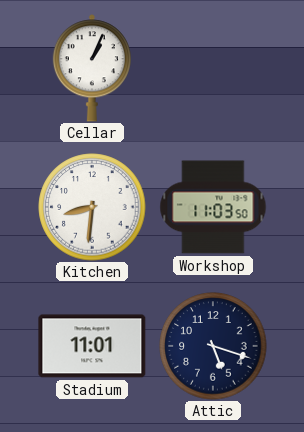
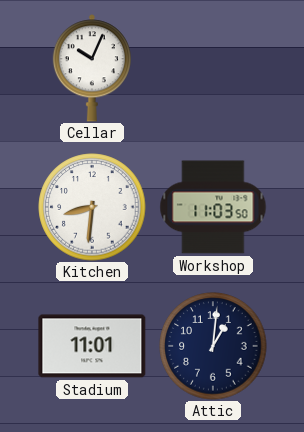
Cellar: 1:04 -> 10:04
Attic: 5:18 -> 1:01
